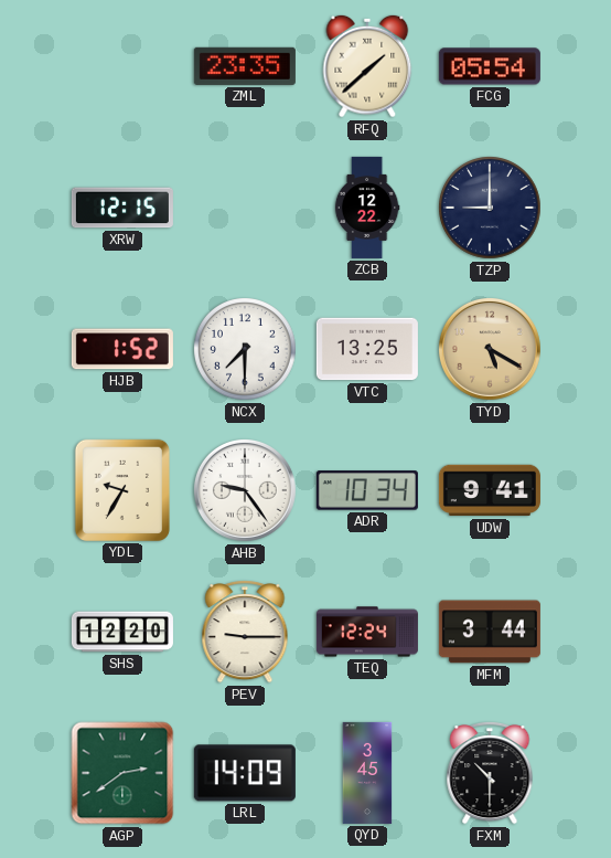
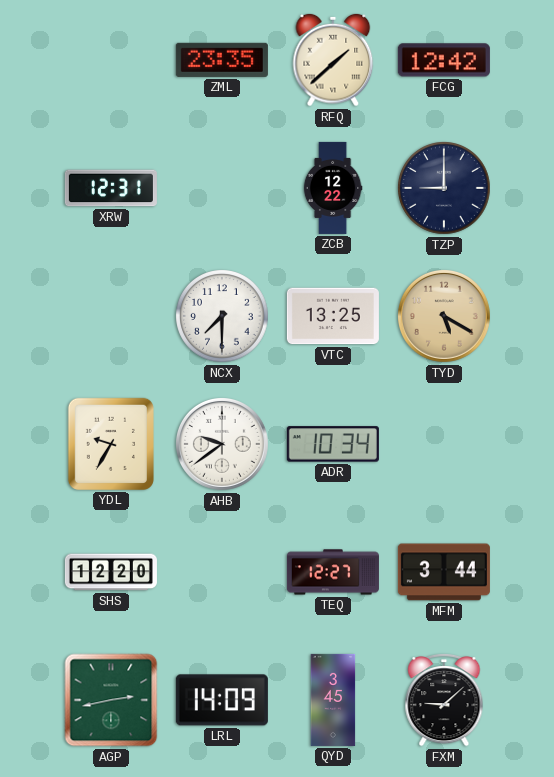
FCG: 05:54 -> 12:42
XRW: 12:15 -> 12:31
HJB: 1:52 -> none
AHB: 9:24 -> 9:39
UDW: 9:41 -> none
PEV: 9:15 -> none
TEQ: 12:24 -> 12:27
AGP: 2:39 -> 2:43
FXM: 10:30 -> 9:08
